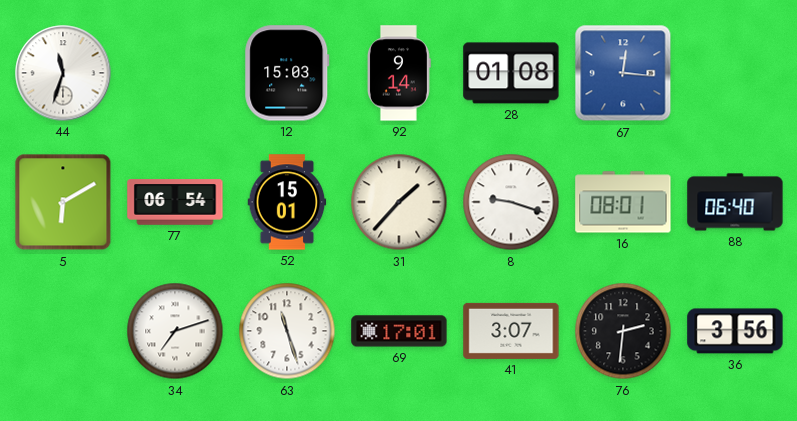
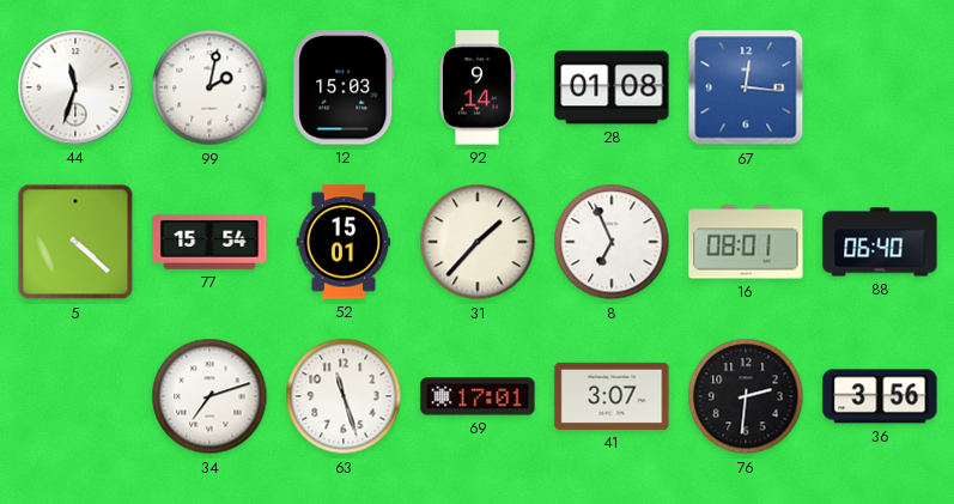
99: none -> 2:02
5: 6:10 -> 4:22
77: 06:54 -> 15:54
8: 9:18 -> 6:56
